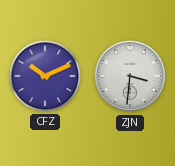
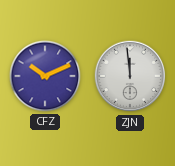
ZJN: 3:31 -> 11:59
